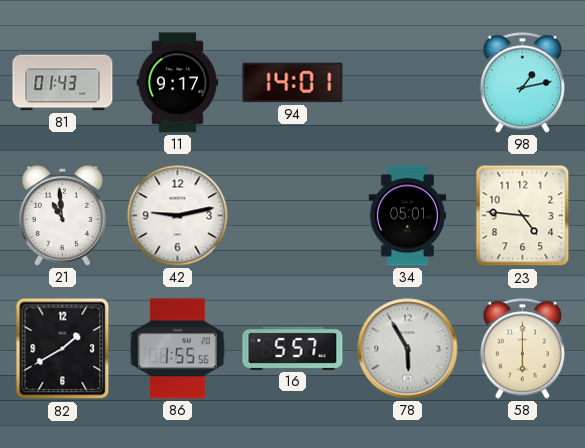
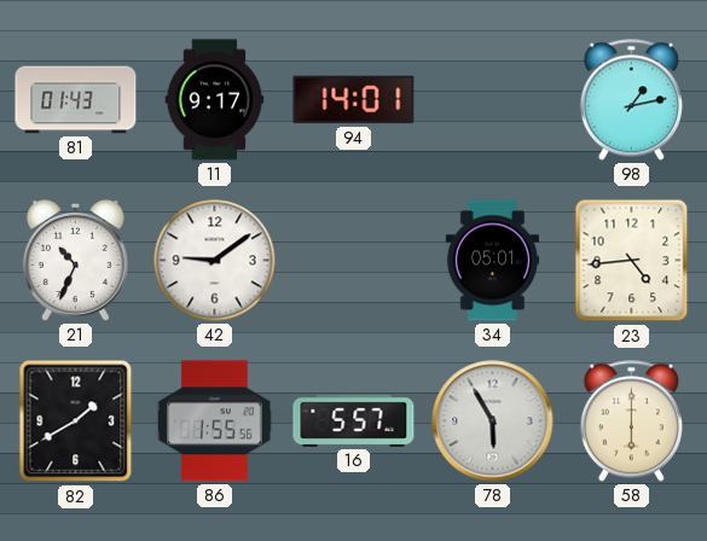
21: 10:59 -> 10:34
42: 9:13 -> 9:09
23: 4:46 -> 4:44
